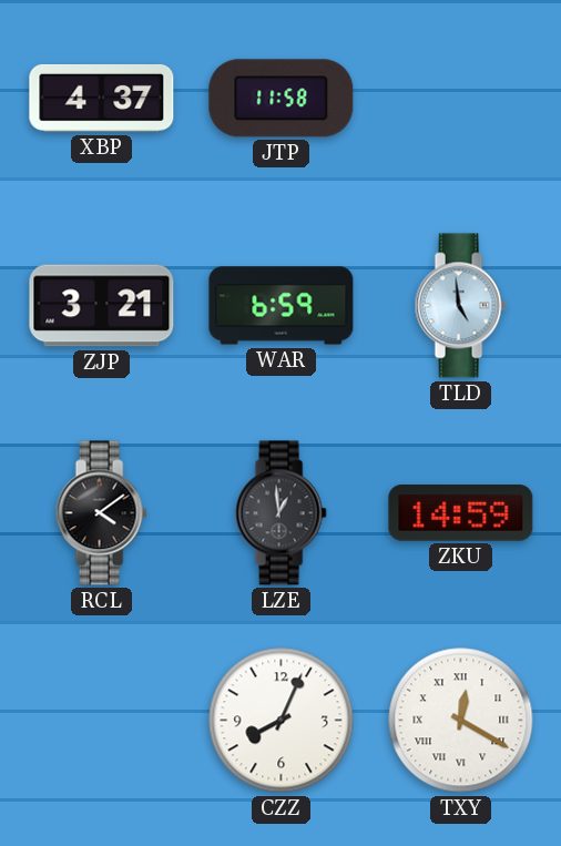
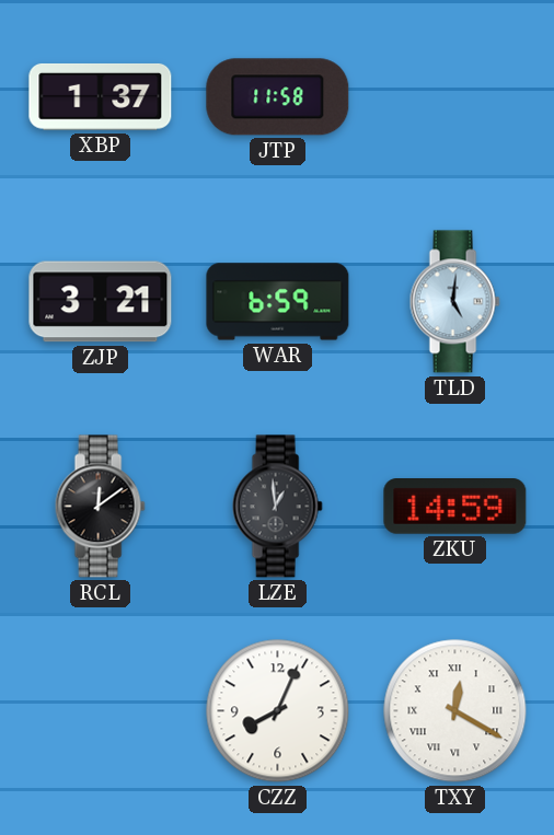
XBP: 4:37 -> 1:37
TLD: 4:59 -> 5:01
RCL: 4:09 -> 12:09
